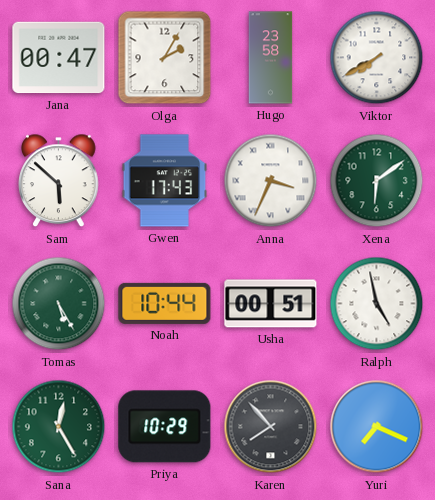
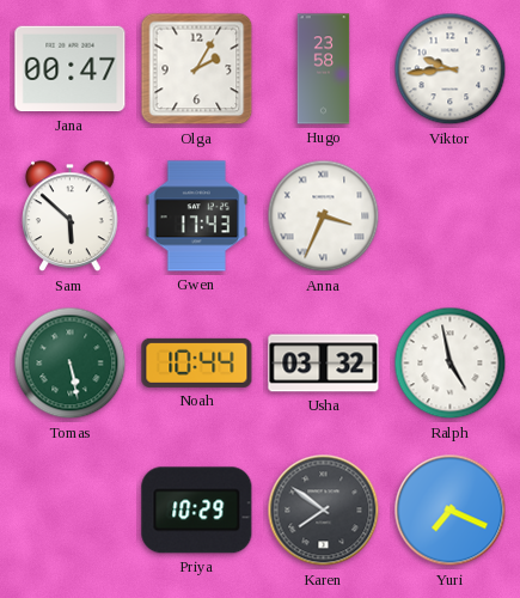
Viktor: 7:40 -> 9:44
Xena: 6:09 -> none
Tomas: 5:25 -> 5:28
Usha: 00:51 -> 03:32
Sana: 12:25 -> none
Karen: 7:53 -> 7:51
